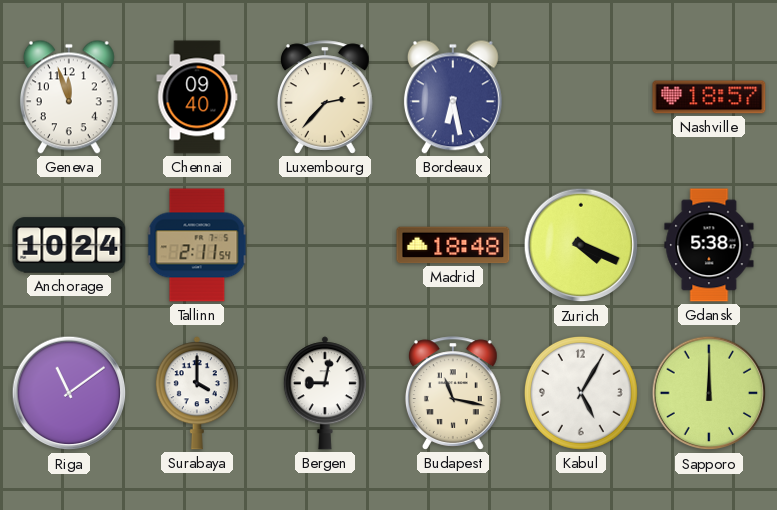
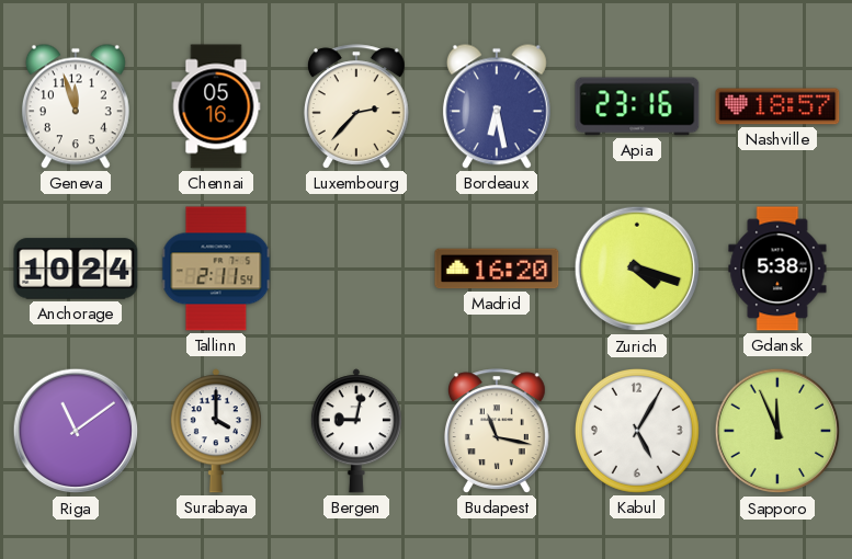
Chennai: 09:40 -> 05:16
Apia: none -> 23:16
Madrid: 18:48 -> 16:20
Zurich: 4:19 -> 4:18
Sapporo: 12:00 -> 11:56
